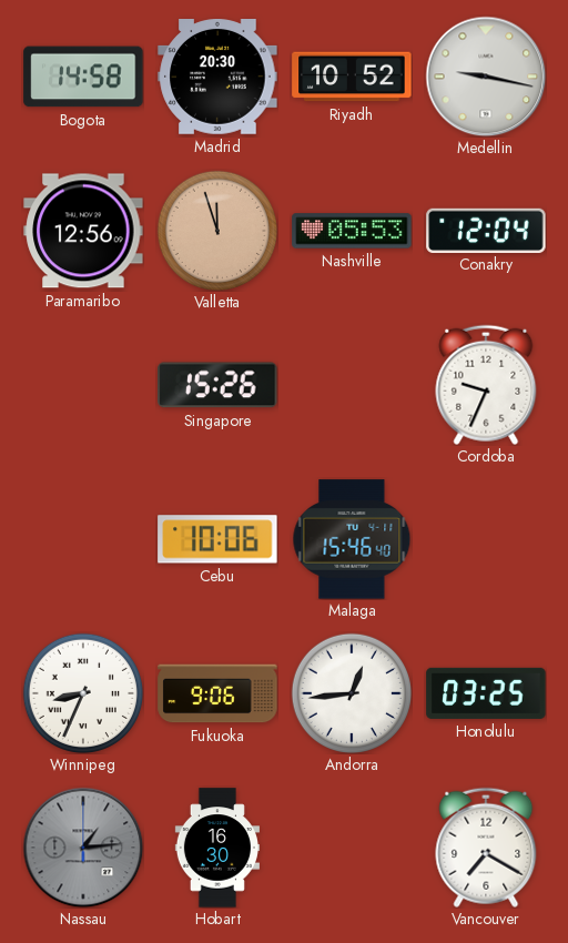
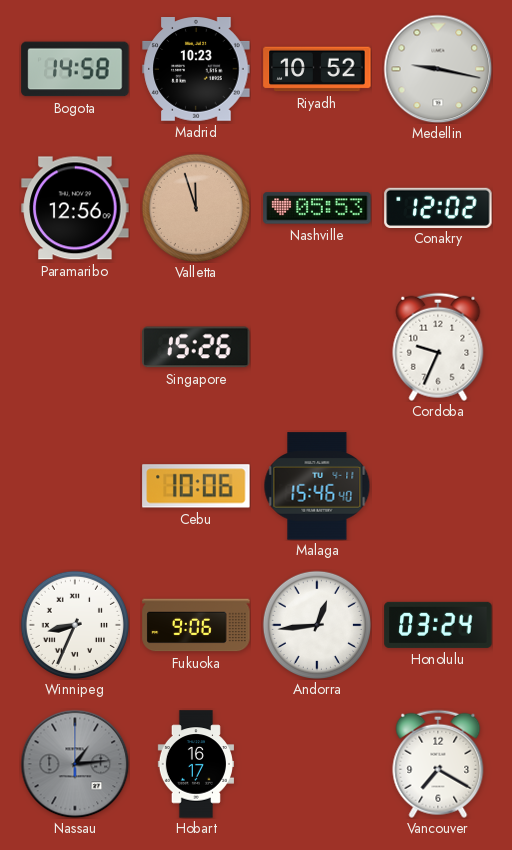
Madrid: 20:30 -> 10:23
Conakry: 12:04 -> 12:02
Honolulu: 03:25 -> 03:24
Hobart: 16:30 -> 16:17
